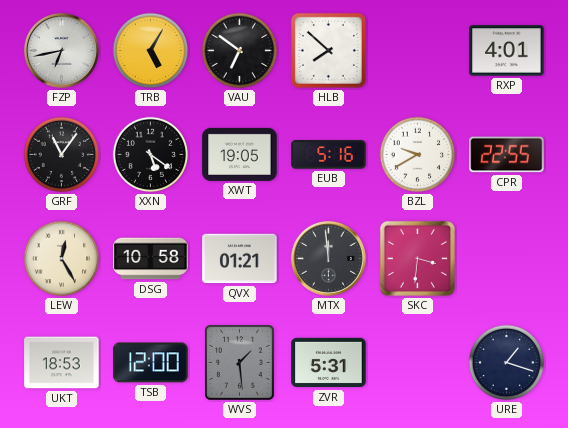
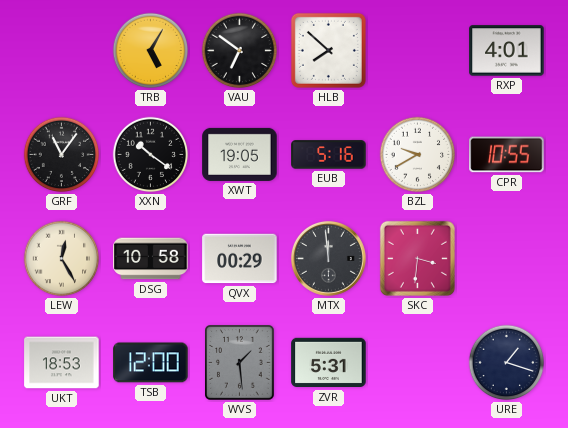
FZP: 6:43 -> none
XXN: 5:21 -> 10:21
CPR: 22:55 -> 10:55
QVX: 01:21 -> 00:29
